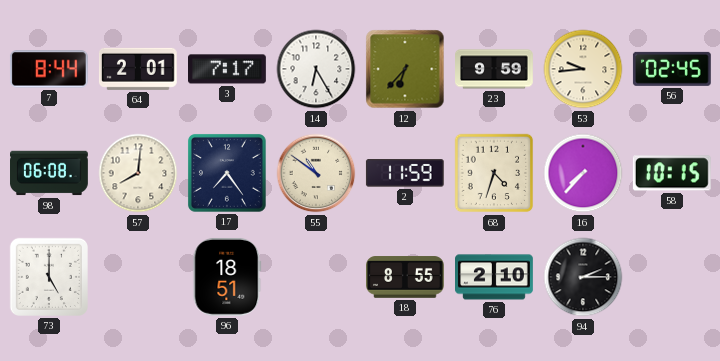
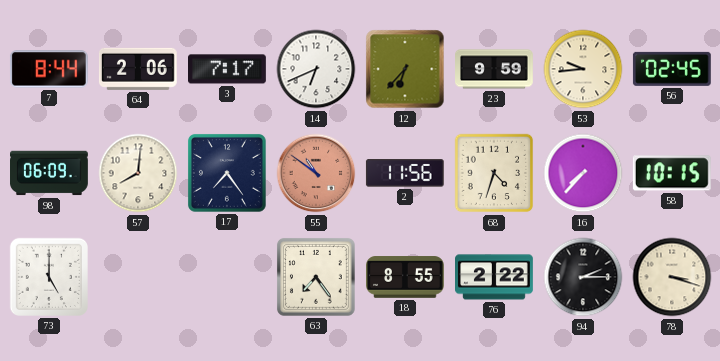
64: 2:01 -> 2:06
14: 6:25 -> 6:41
98: 06:08 -> 06:09
55 dial: cream -> salmon
2: 11:59 -> 11:56
96: 18:51 -> none
63: none -> 7:24
76: 2:10 -> 2:22
78: none -> 3:18
